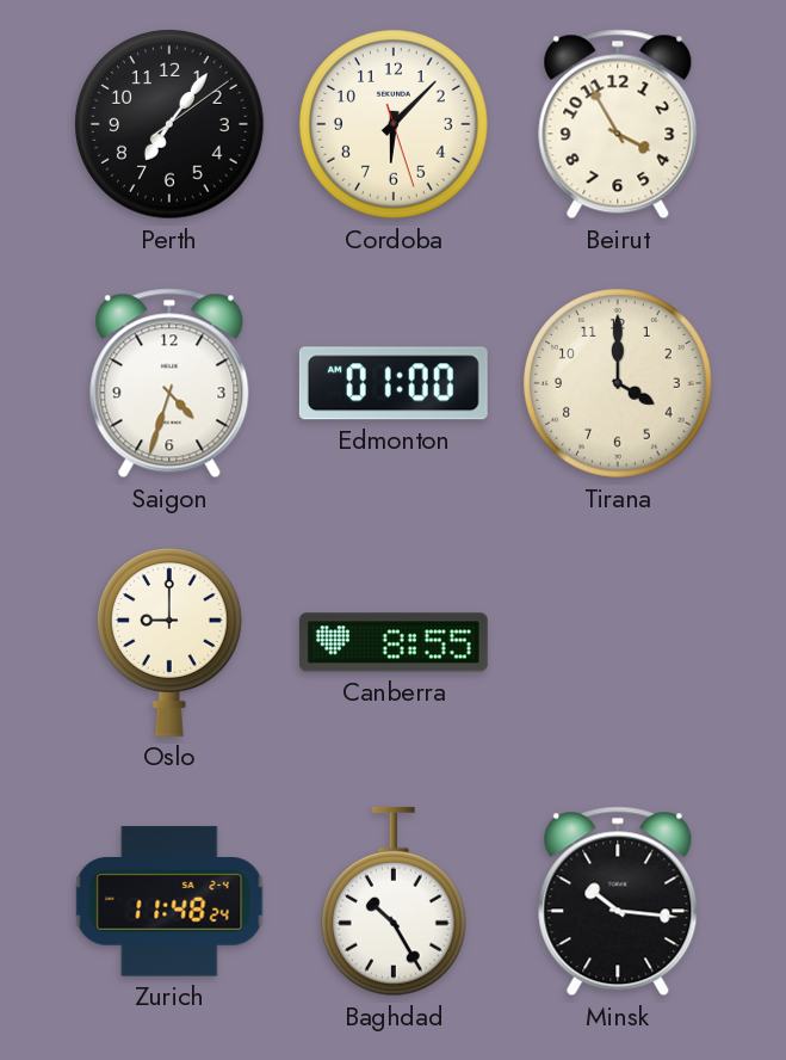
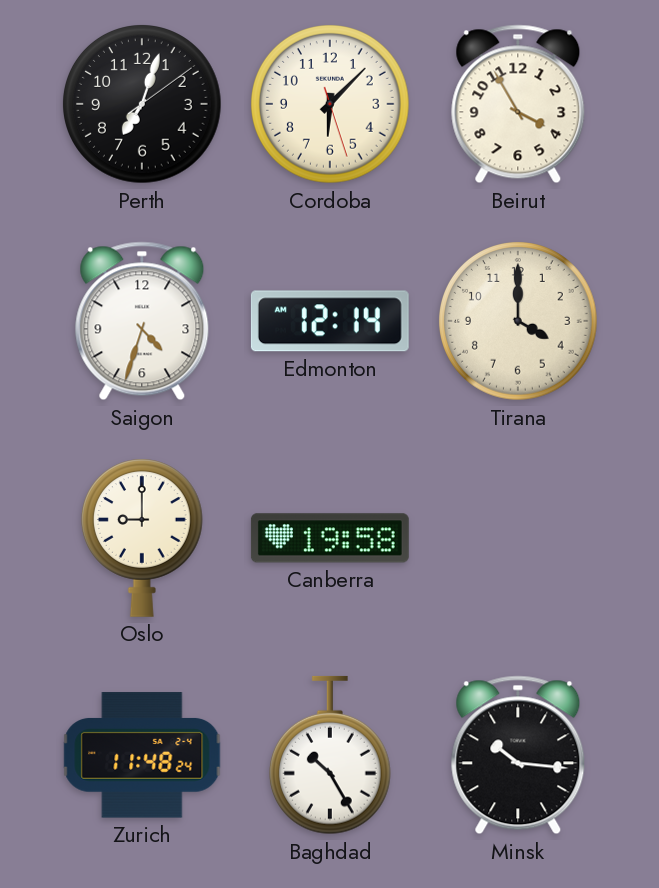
Perth: 7:06 -> 7:03
Edmonton: 01:00 -> 12:14
Canberra: 8:55 -> 19:58
